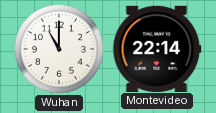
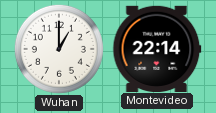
Wuhan: 11:00 -> 1:00
